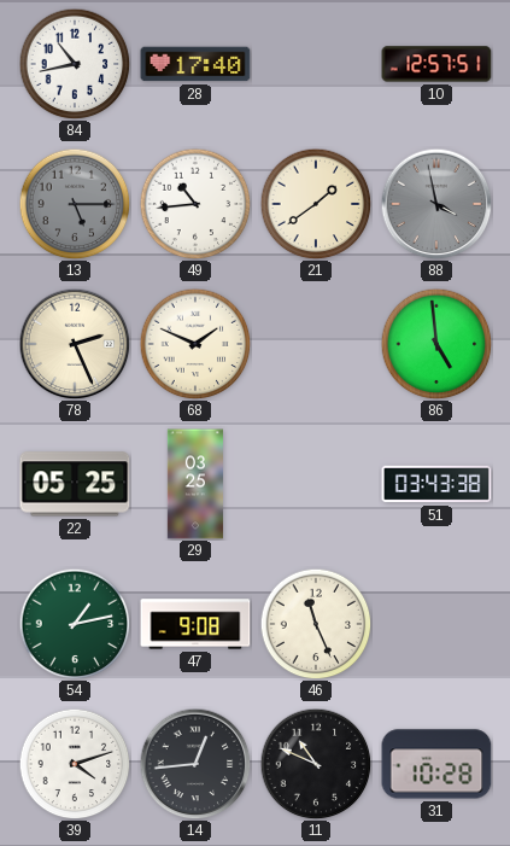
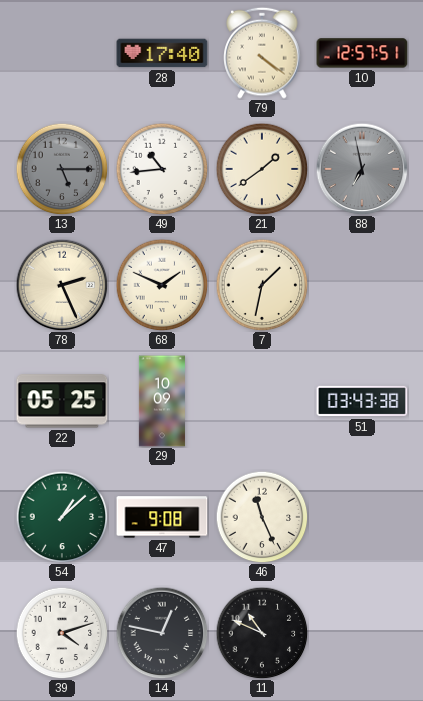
84: 10:43 -> none
79: none -> 4:21
88: 3:58 -> 6:58
7: none -> 1:32
86: 4:59 -> none
29: 03:25 -> 10:09
54: 1:13 -> 1:08
14: 12:44 -> 12:47
31: 10:28 -> none
